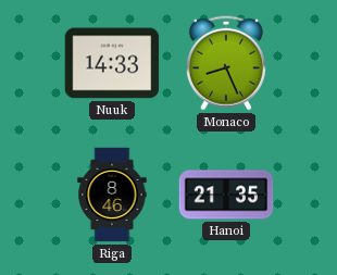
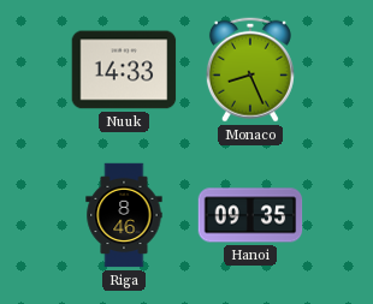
Hanoi: 21:35 -> 09:35
